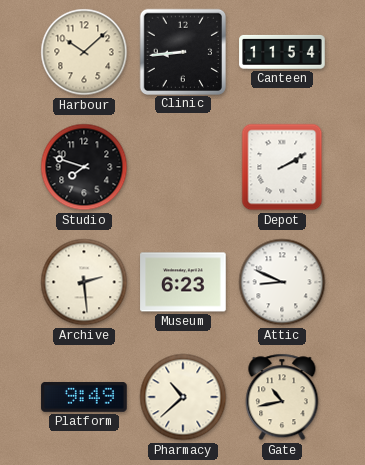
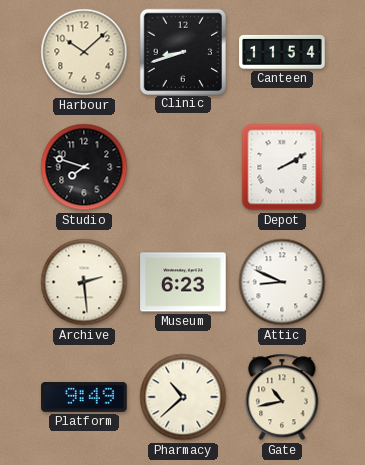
Clinic: 8:44 -> 8:42
